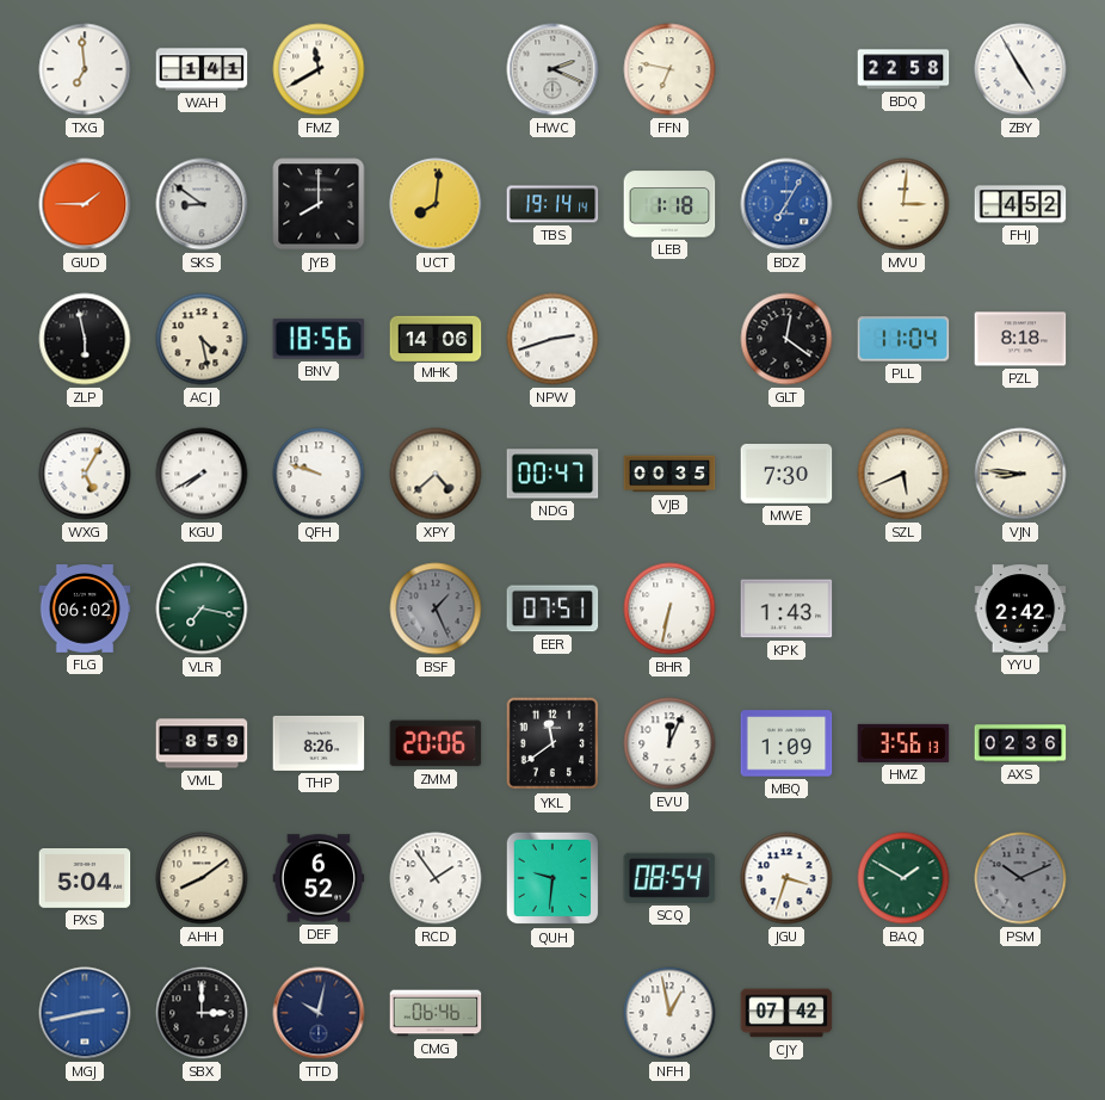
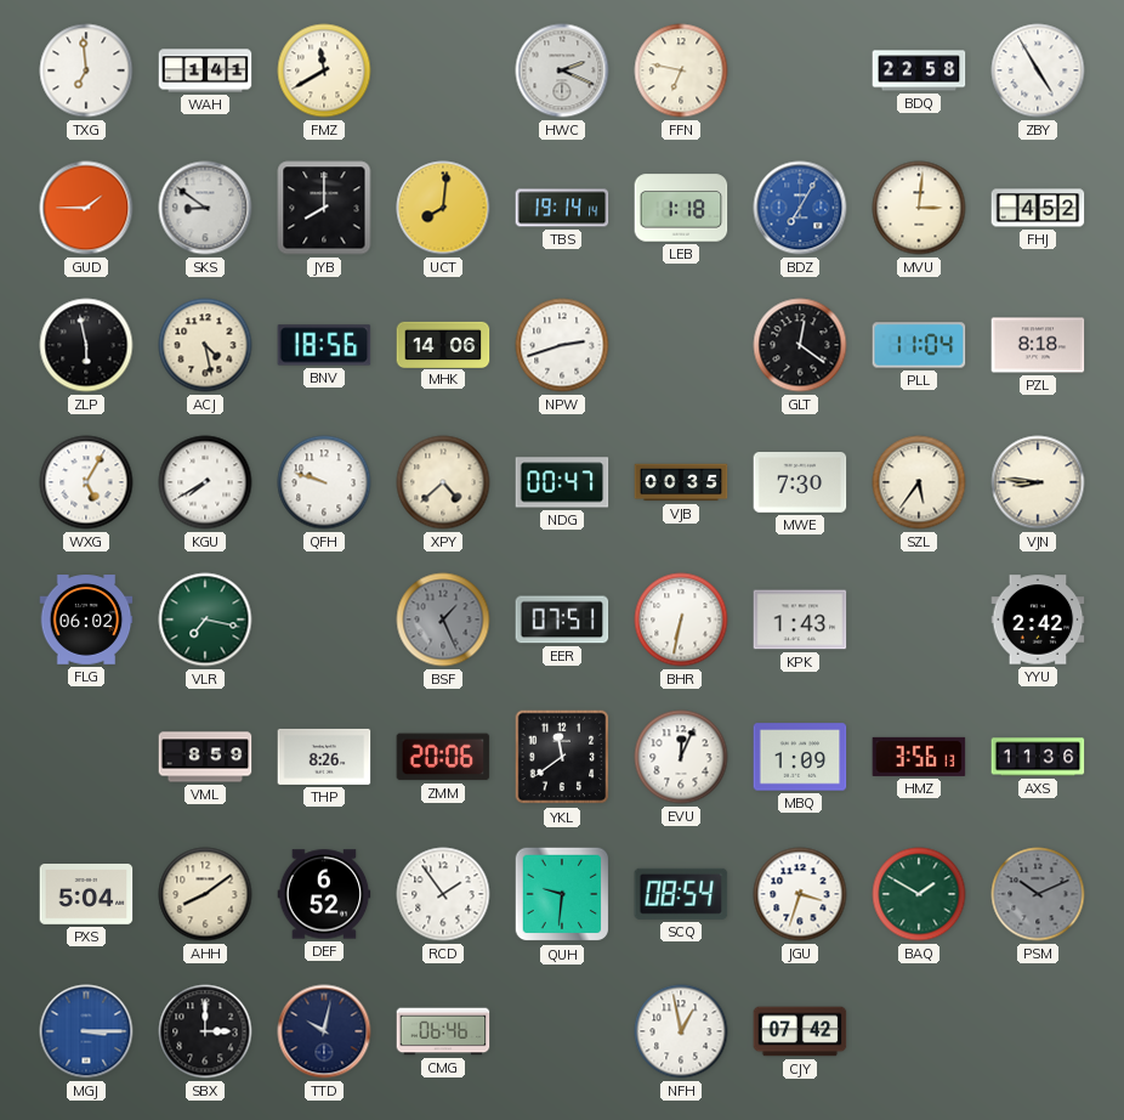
SZL: 5:41 -> 5:36
AXS: 02:36 -> 11:36
MGJ: 2:43 -> 3:15
